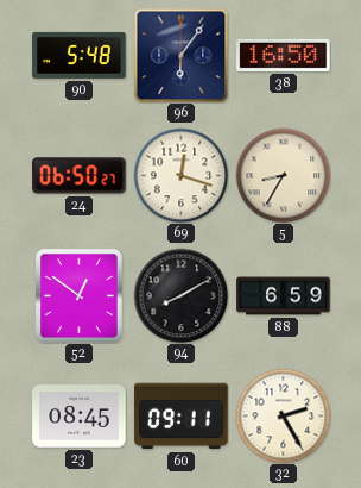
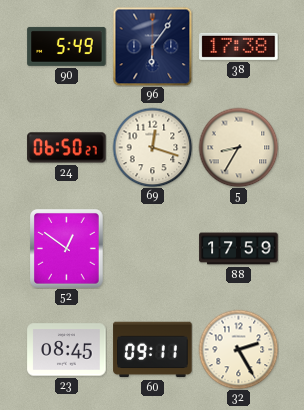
90: 5:48 -> 5:49
38: 16:50 -> 17:38
94: 8:10 -> none
88: 6:59 -> 17:59
